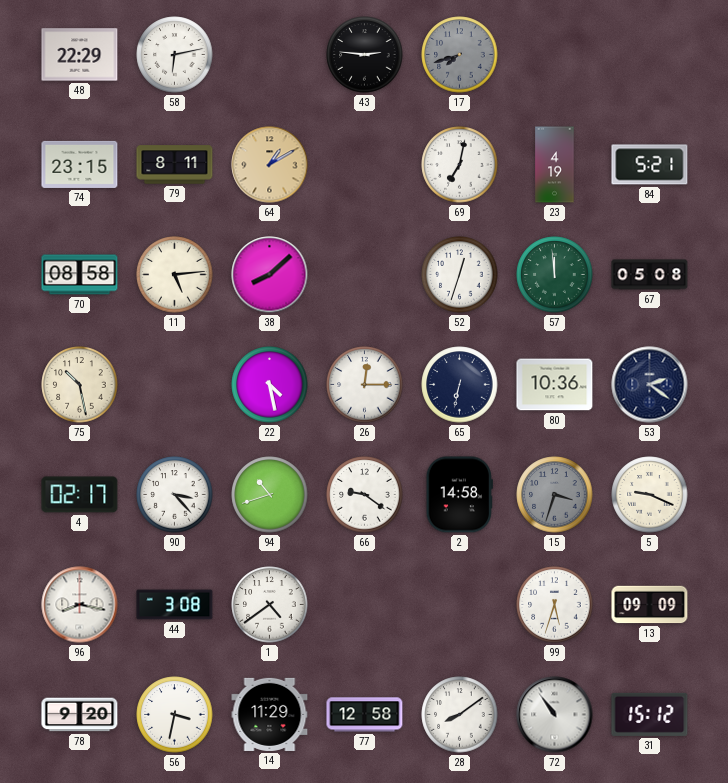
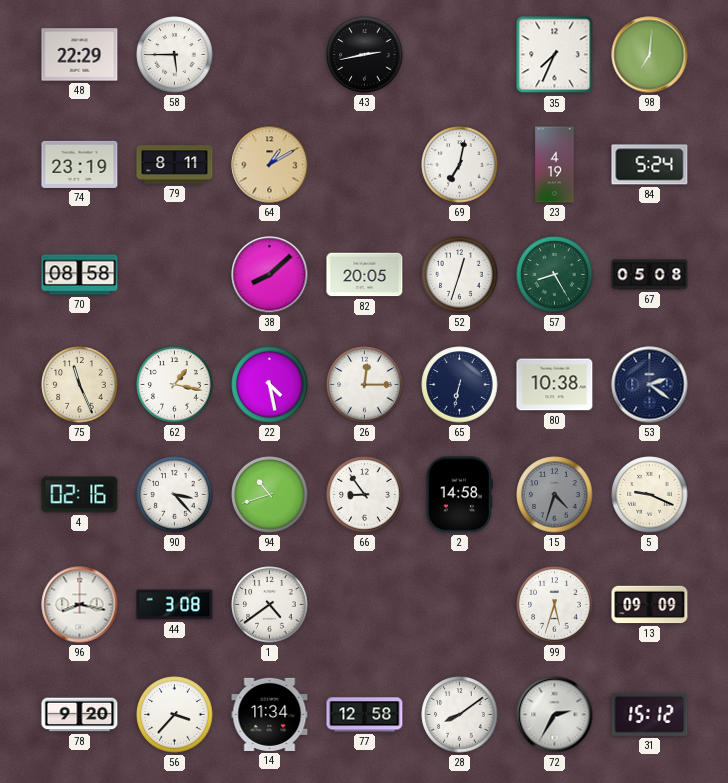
58: 6:13 -> 5:45
43: 2:46 -> 2:43
17: 7:42 -> none
35: none -> 7:34
98: none -> 7:01
74: 23:15 -> 23:19
84: 5:21 -> 5:24
11: 5:14 -> none
82: none -> 20:05
57: 11:59 -> 8:25
75: 10:28 -> 11:26
62: none -> 1:17
80: 10:36 -> 10:38
4: 02:17 -> 02:16
66: 9:21 -> 8:54
15: 3:33 -> 4:33
56: 3:32 -> 3:37
14: 11:29 -> 11:34
72: 10:54 -> 2:35
